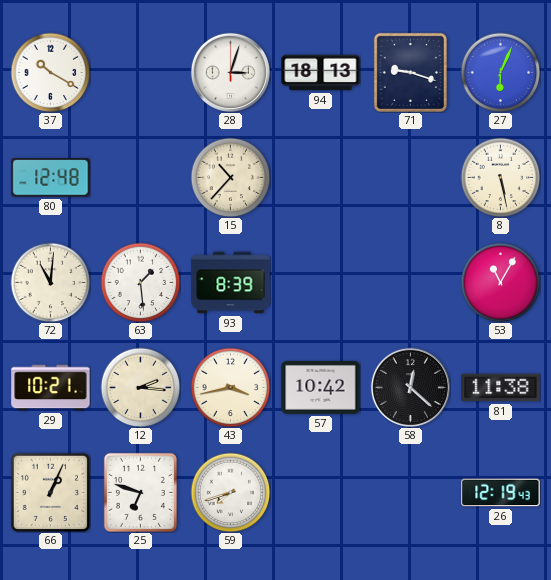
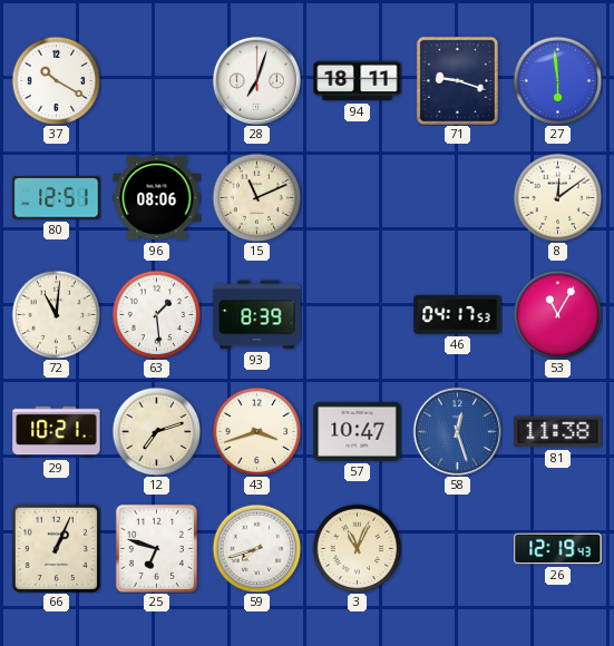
28: 3:03 -> 7:03
94: 18:13 -> 18:11
27: 6:04 -> 5:59
80: 12:48 -> 12:51
96: none -> 08:06
15: 10:37 -> 11:11
8: 5:28 -> 12:09
46: none -> 04:17
12: 2:16 -> 7:12
43: 3:43 -> 3:42
57: 10:42 -> 10:47
58: 12:22 -> 12:27
58 dial: black -> blue
3: none -> 11:04
